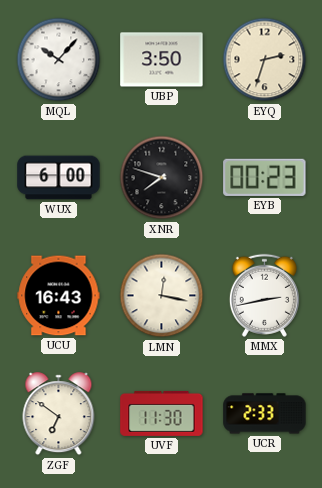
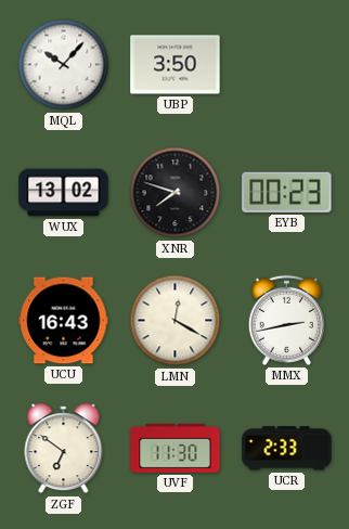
EYQ: 2:33 -> none
WUX: 6:00 -> 13:02
LMN: 12:17 -> 12:20
